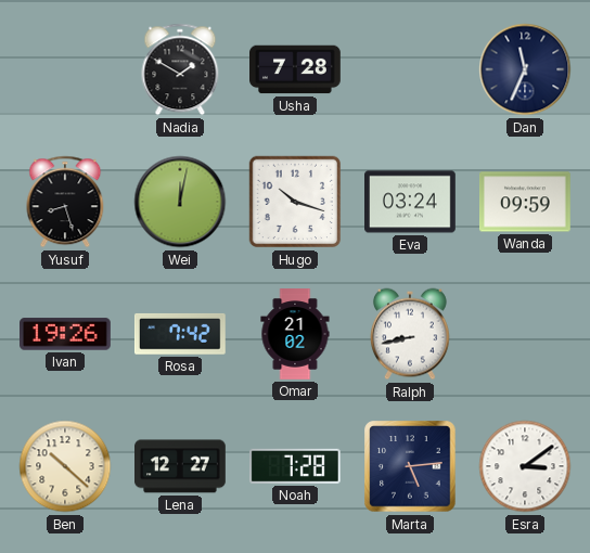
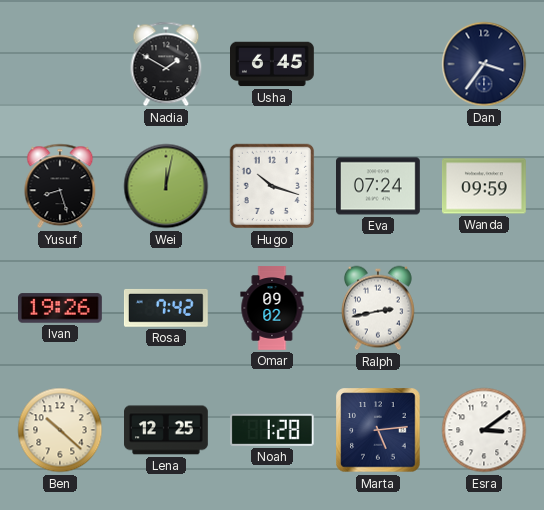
Usha: 7:28 -> 6:45
Dan: 11:34 -> 3:36
Eva: 03:24 -> 07:24
Omar: 21:02 -> 09:02
Ralph: 8:43 -> 2:43
Lena: 12:27 -> 12:25
Noah: 7:28 -> 1:28
